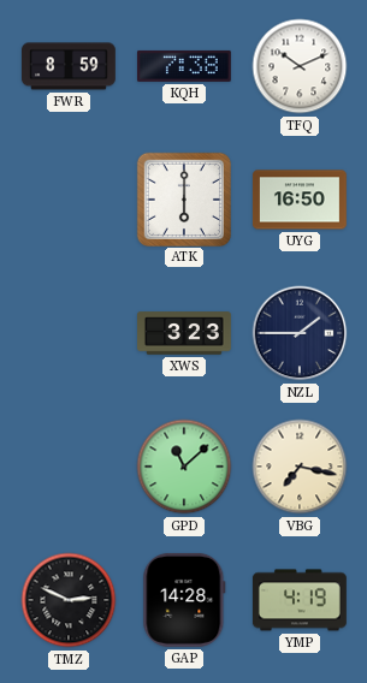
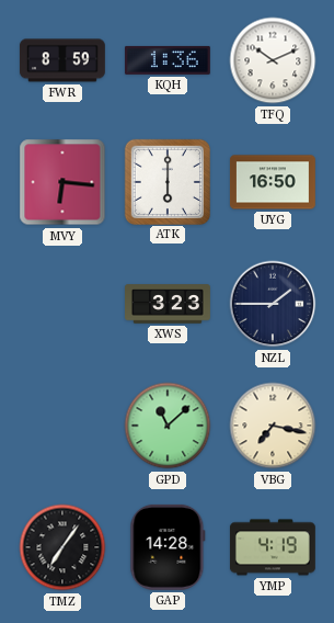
KQH: 7:38 -> 1:36
MVY: none -> 6:16
TMZ: 2:49 -> 7:06
